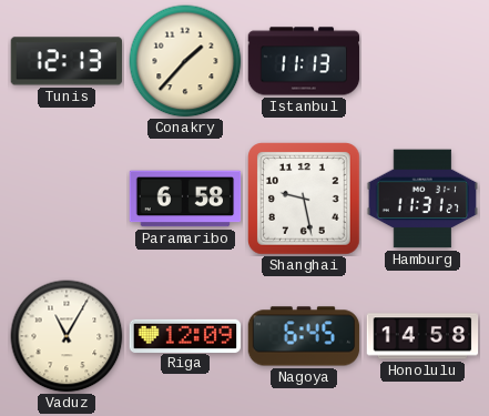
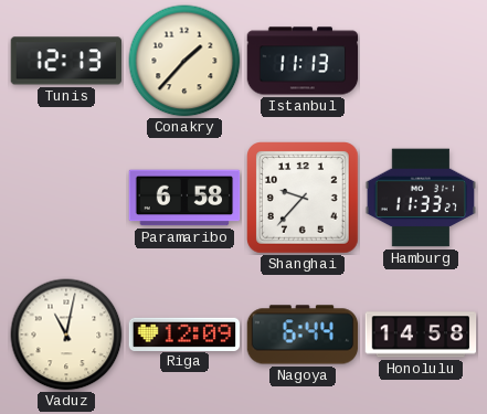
Shanghai: 9:28 -> 9:37
Hamburg: 11:31 -> 11:33
Vaduz: 11:05 -> 11:02
Nagoya: 6:45 -> 6:44
